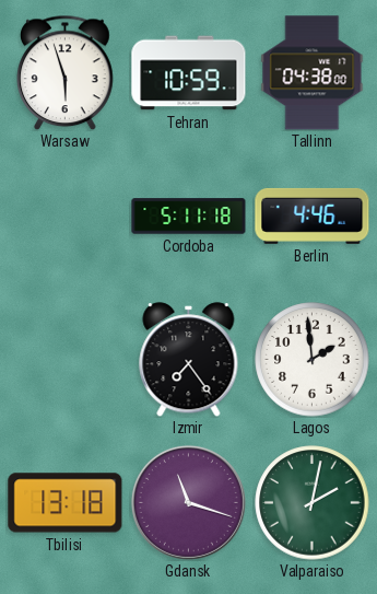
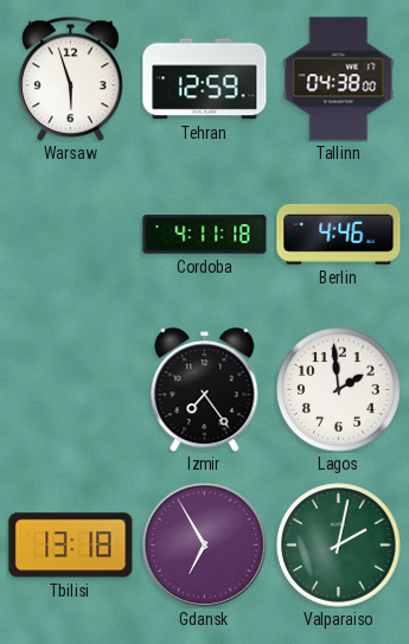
Tehran: 10:59 -> 12:59
Cordoba: 5:11 -> 4:11
Gdansk: 11:18 -> 6:55
